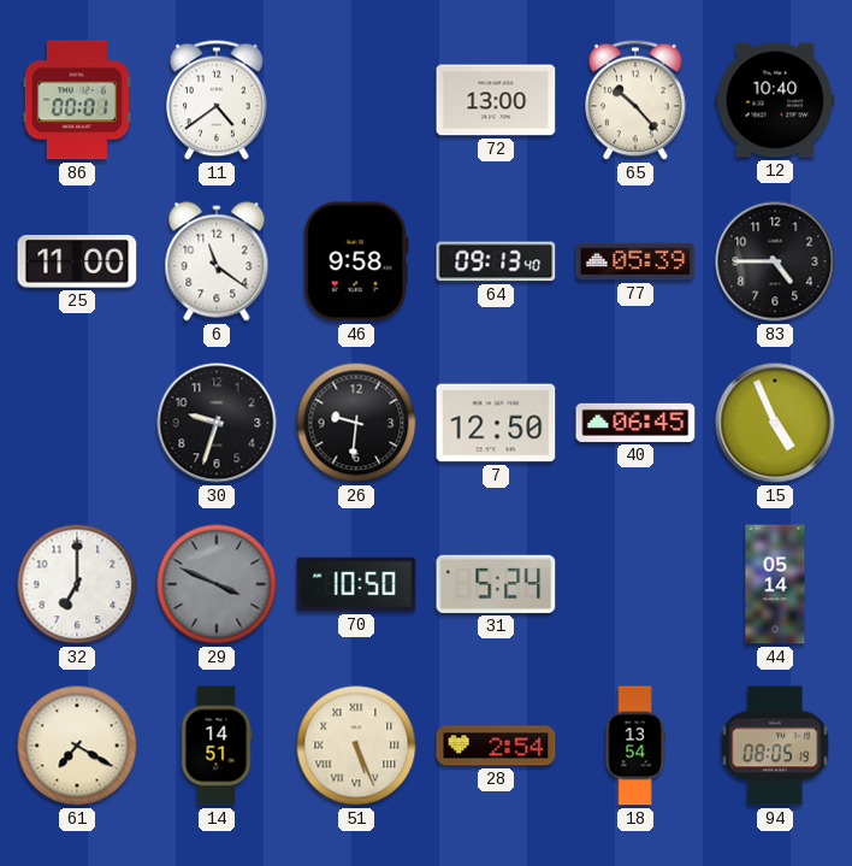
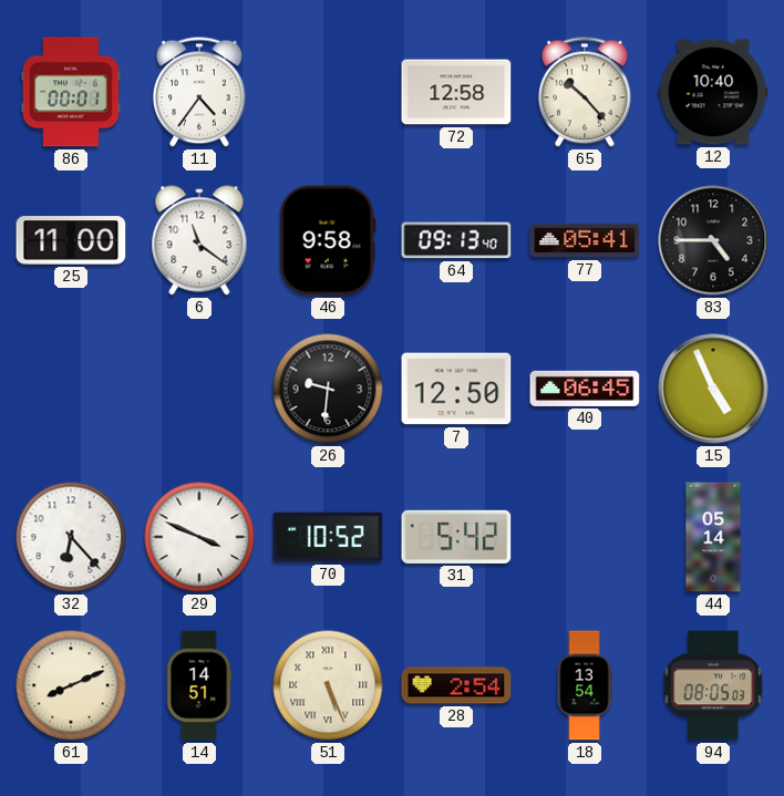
11: 4:39 -> 4:36
72: 13:00 -> 12:58
77: 05:39 -> 05:41
30: 9:33 -> none
32: 7:00 -> 6:23
29 dial: grey -> white
70: 10:50 -> 10:52
31: 5:24 -> 5:42
61: 7:20 -> 8:11
94: 08:05:19 -> 08:05:03
